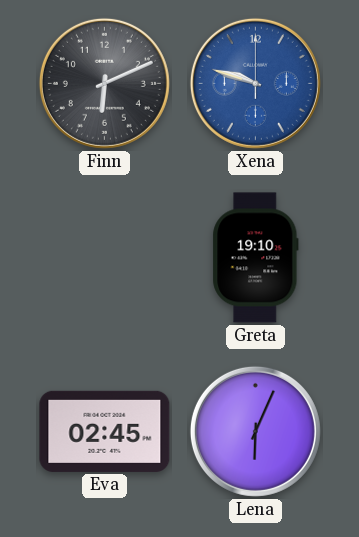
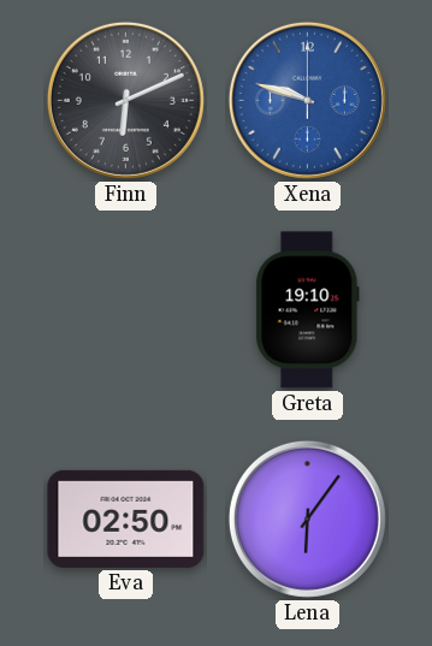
Eva: 02:45 -> 02:50
Lena: 6:04 -> 6:06
